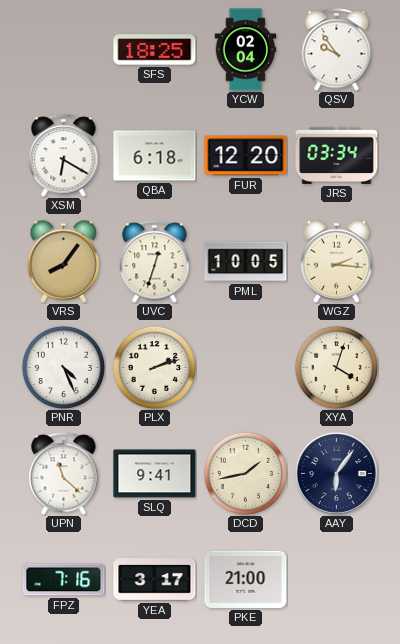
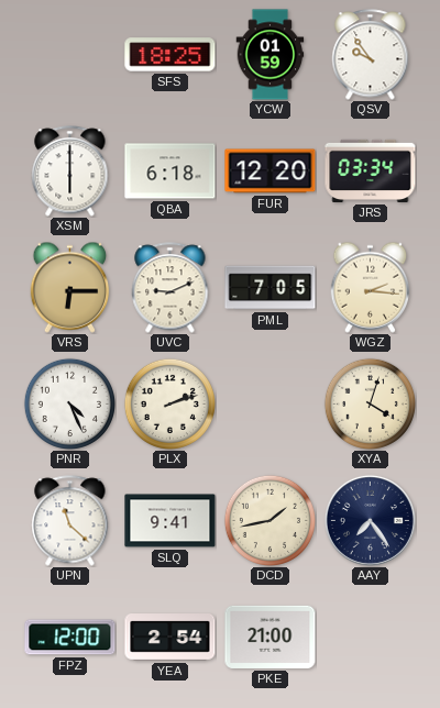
YCW: 02:04 -> 01:59
XSM: 6:20 -> 6:00
VRS: 8:06 -> 6:15
UVC: 12:33 -> 9:11
PML: 10:05 -> 7:05
AAY: 6:06 -> 7:24
FPZ: 7:16 -> 12:00
YEA: 3:17 -> 2:54
